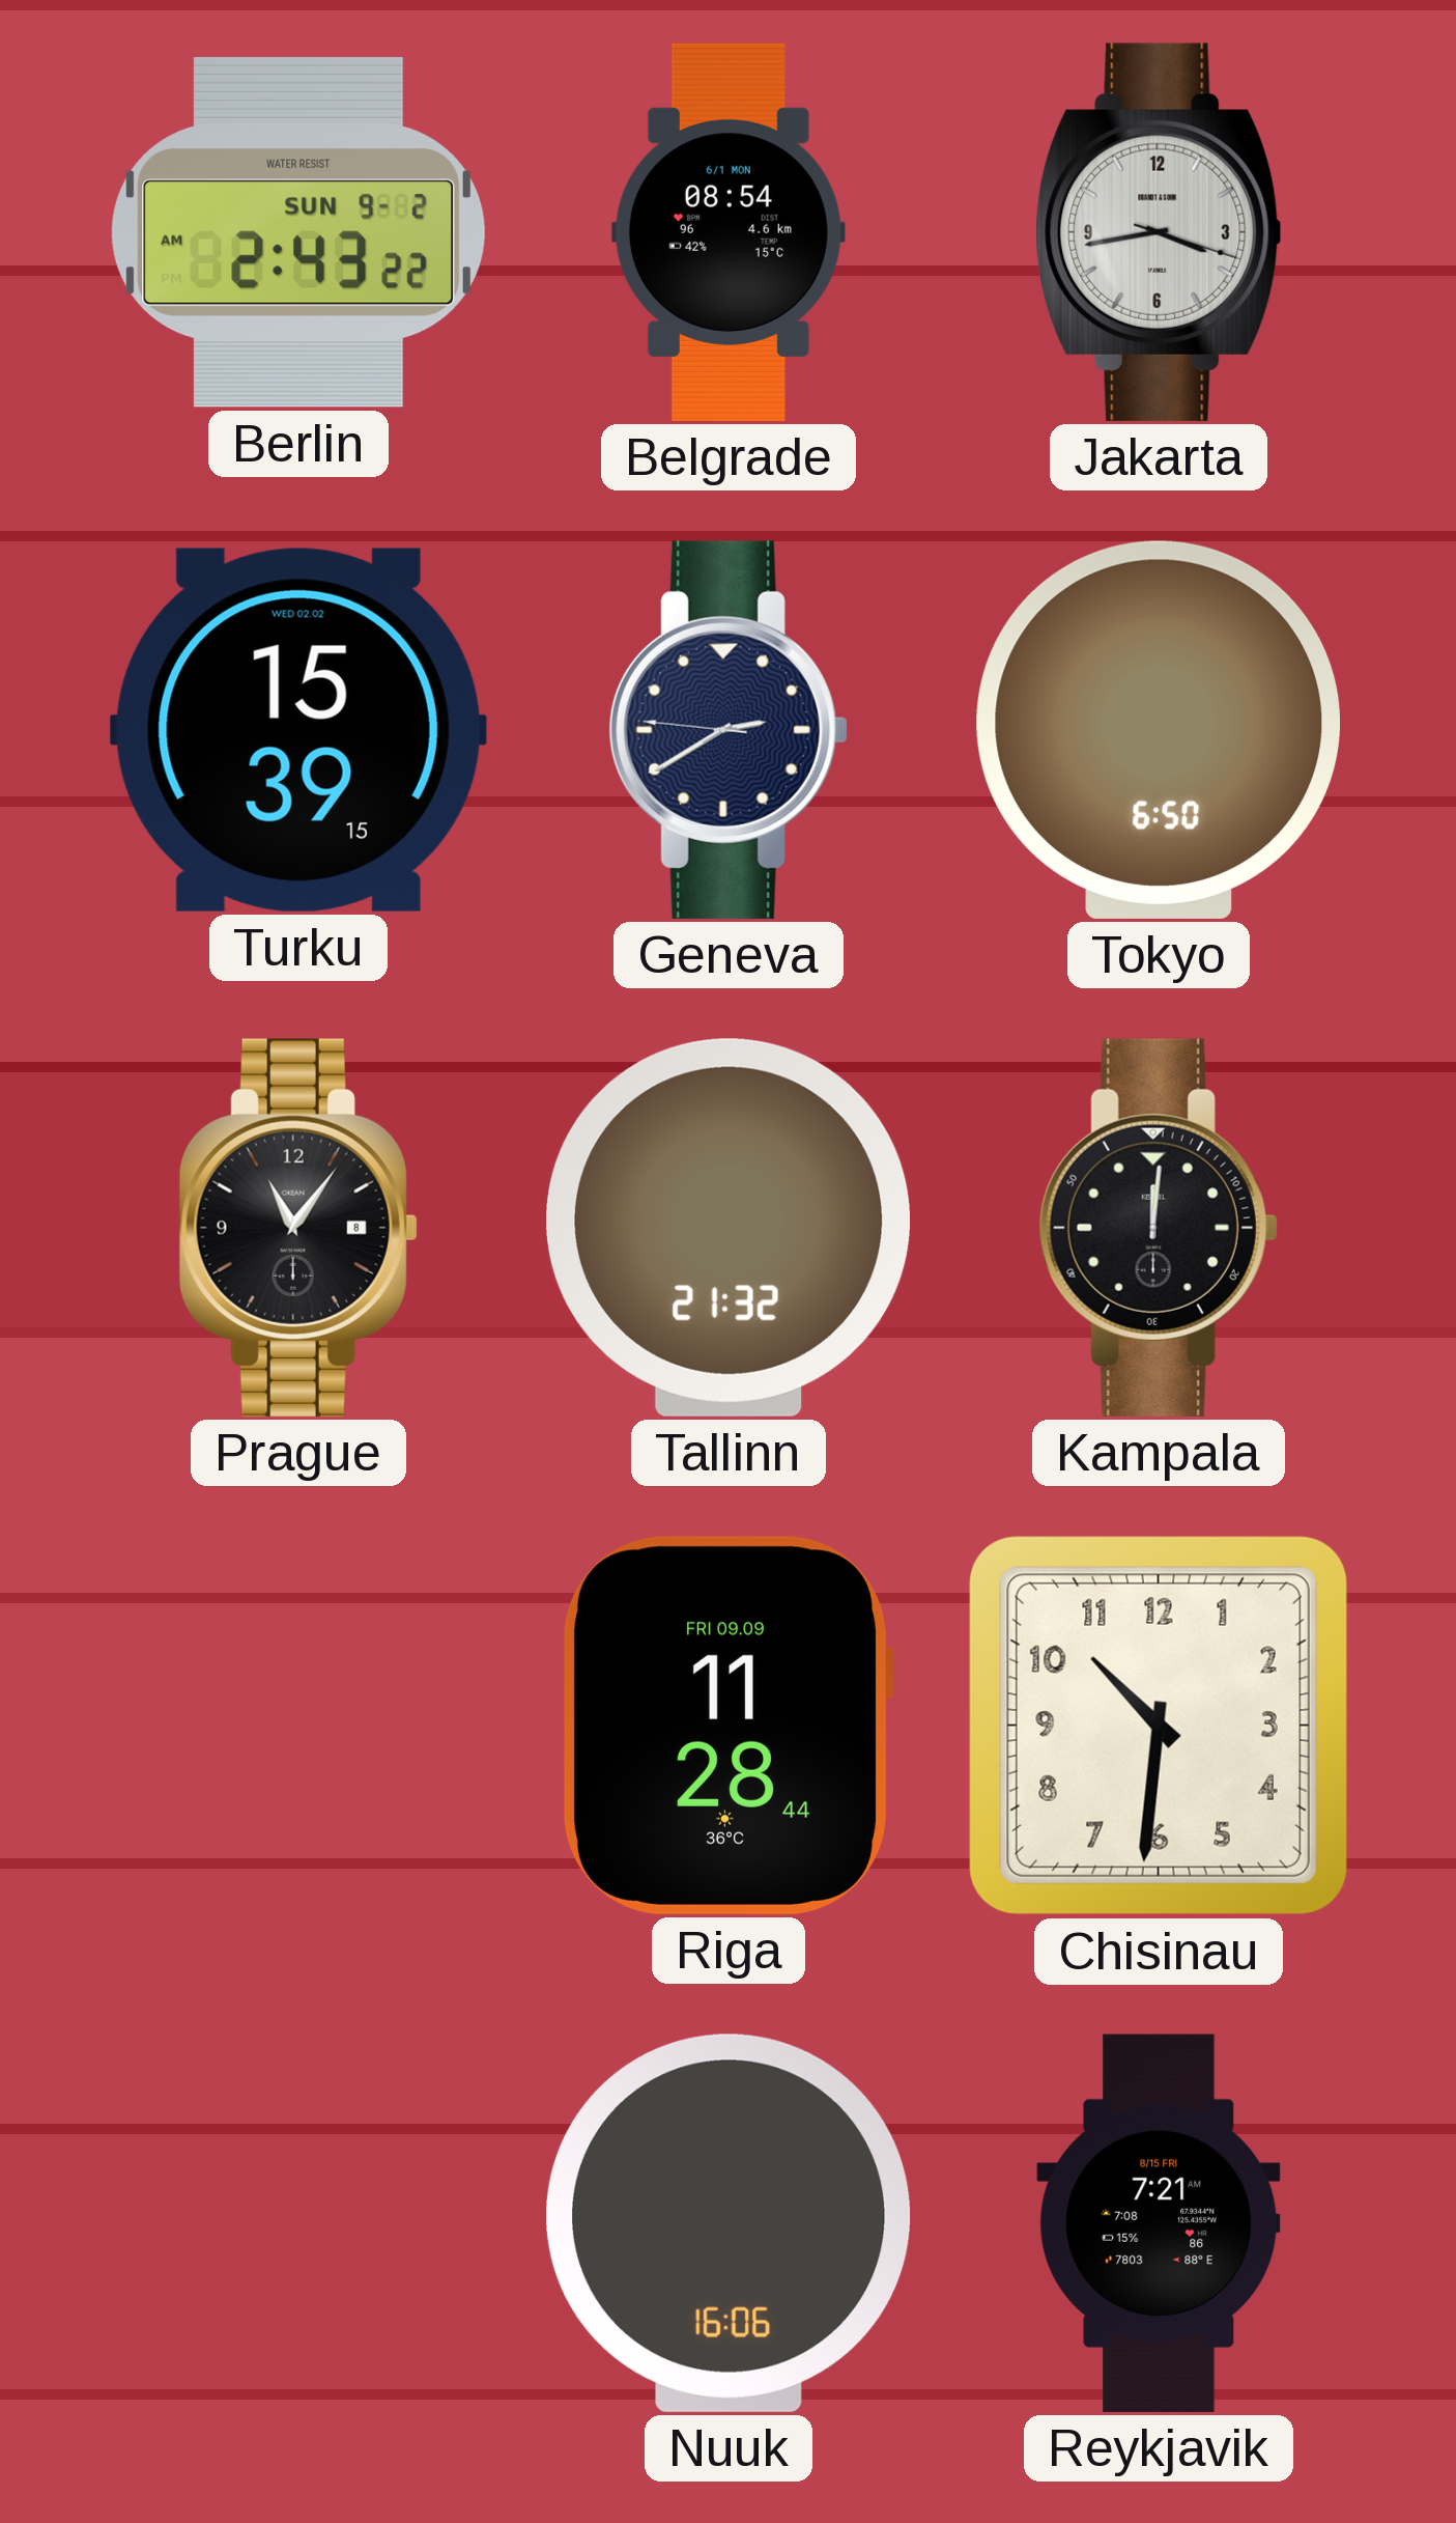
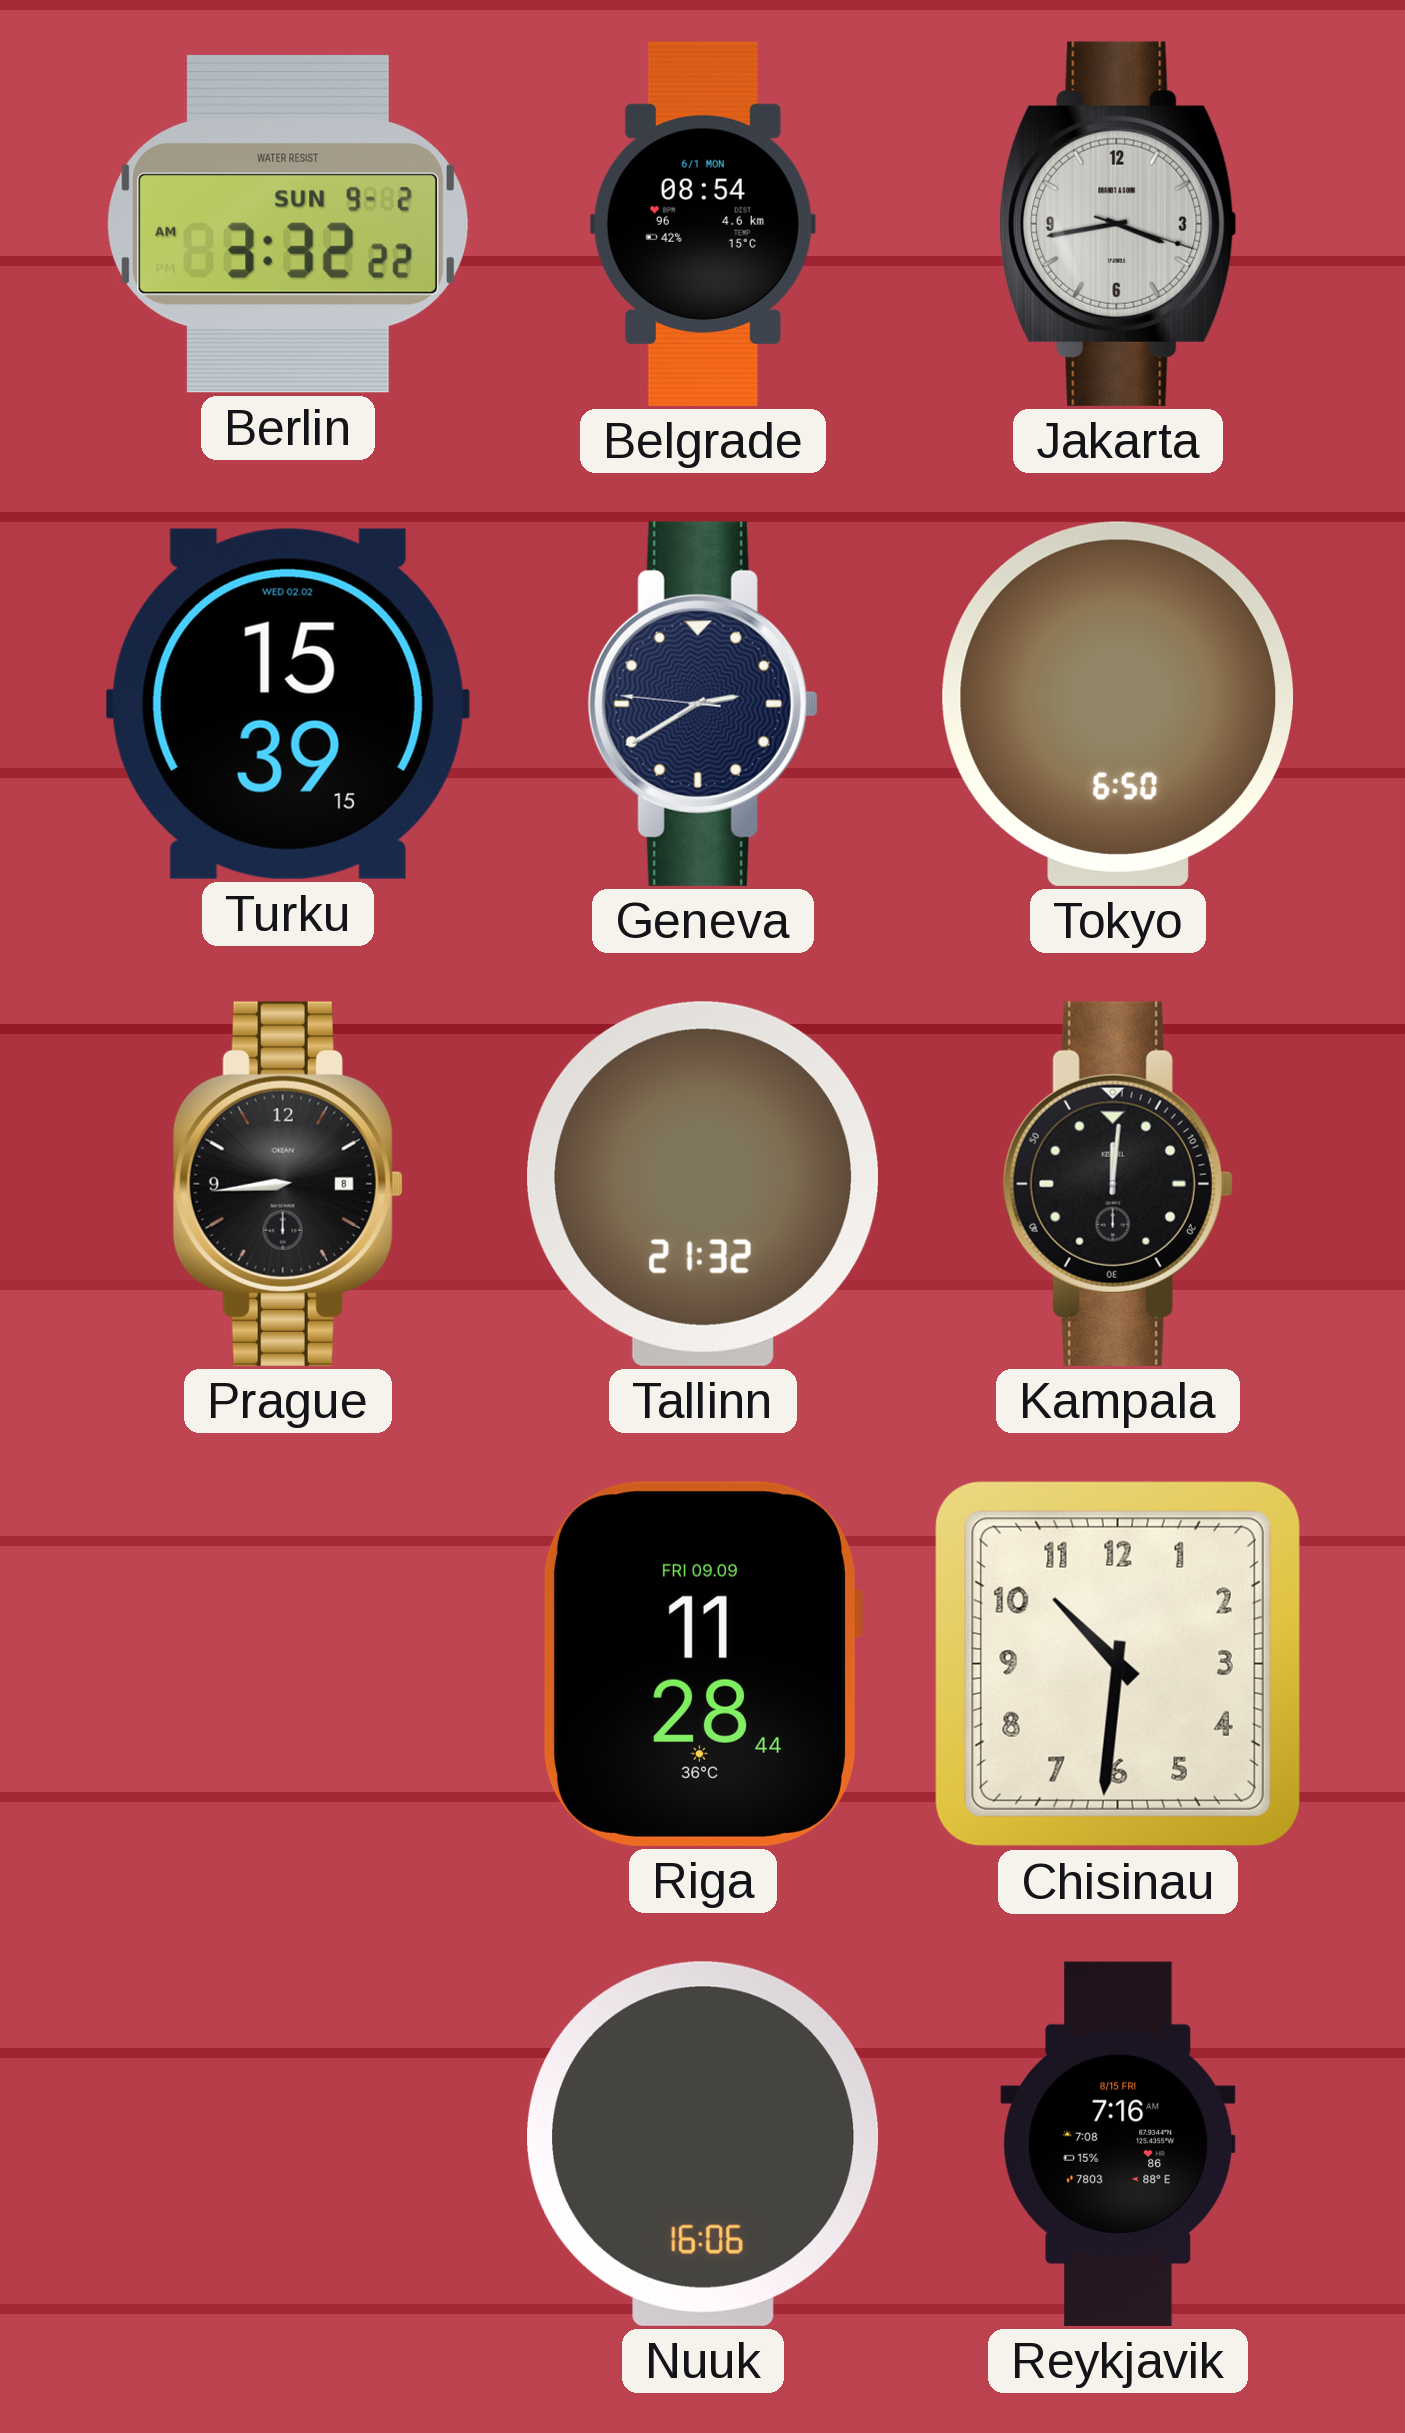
Berlin: 2:43 -> 3:32
Prague: 11:06 -> 8:44
Reykjavik: 7:21 -> 7:16
